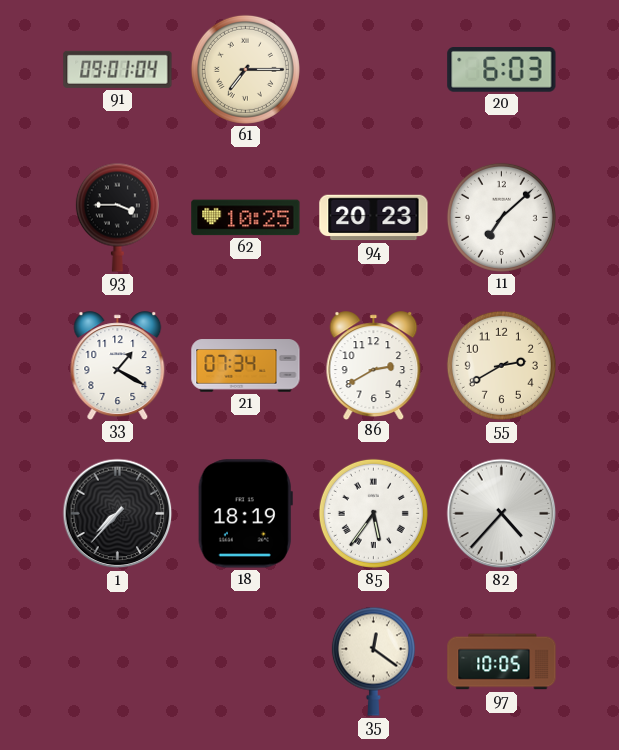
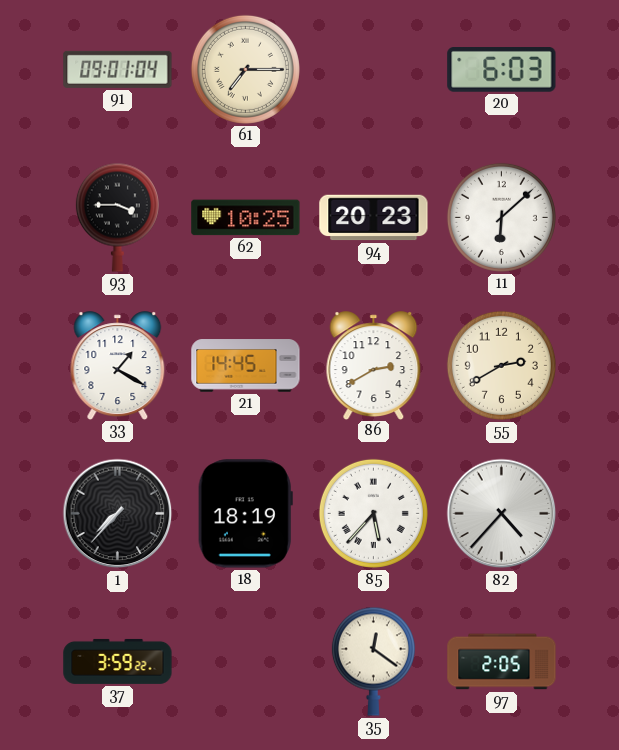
11: 7:08 -> 6:08
21: 07:34 -> 14:45
85: 5:36 -> 5:37
37: none -> 3:59
97: 10:05 -> 2:05
